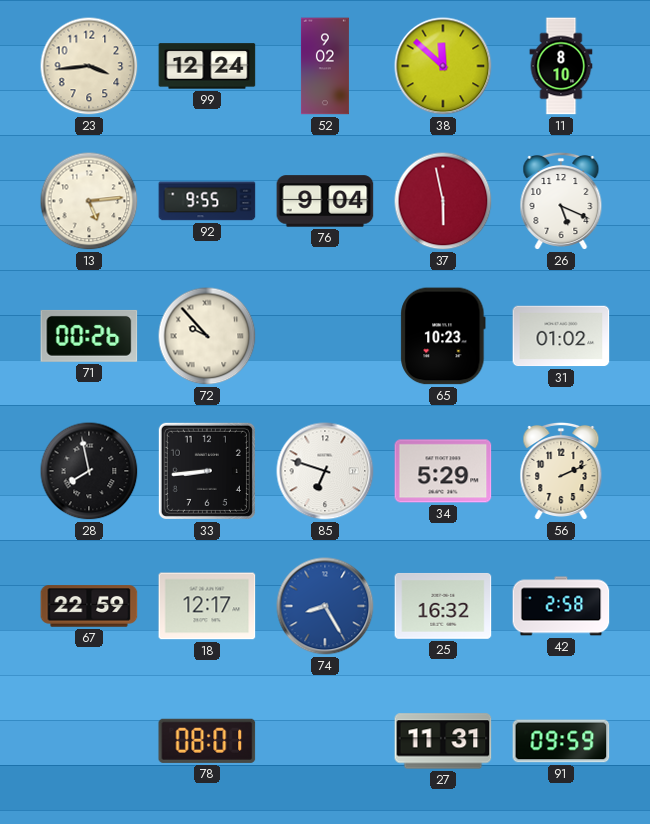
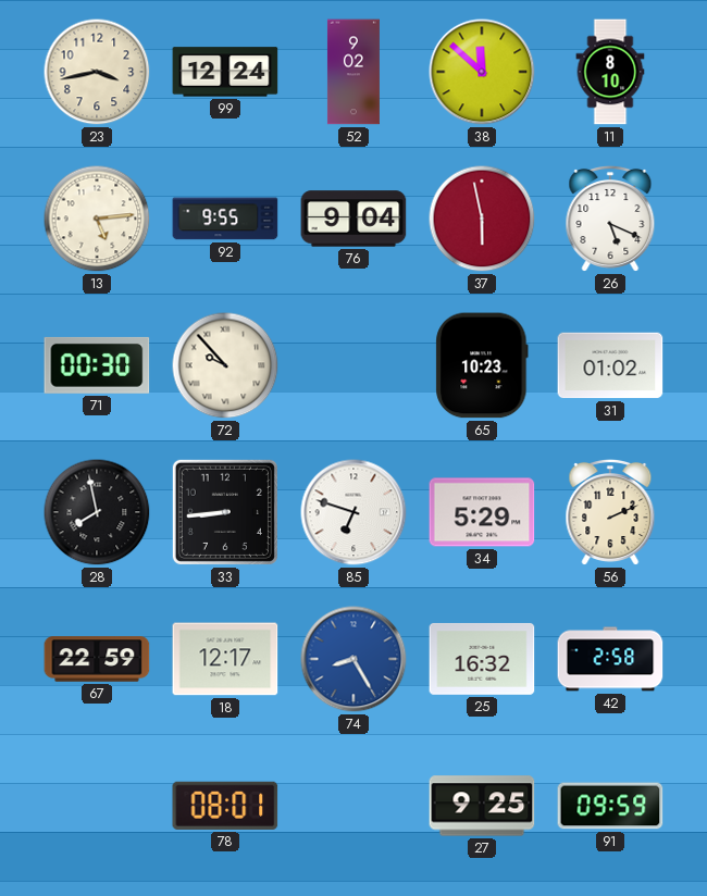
23: 3:44 -> 3:43
71: 00:26 -> 00:30
27: 11:31 -> 9:25
